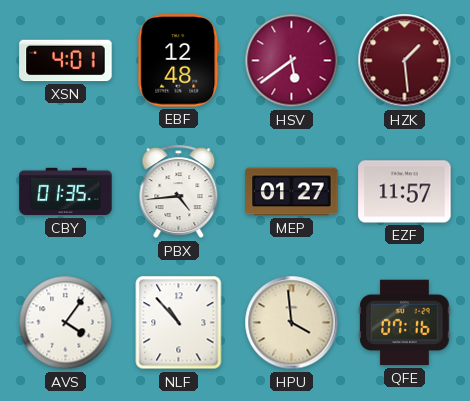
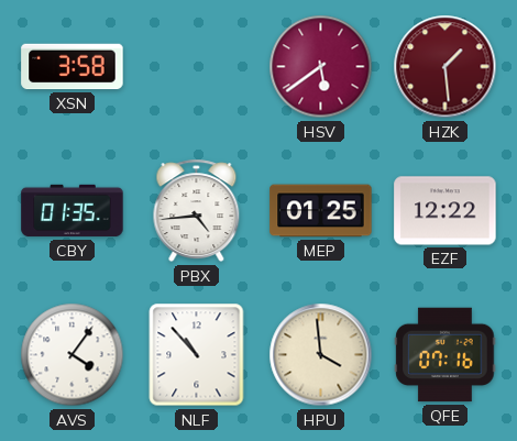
XSN: 4:01 -> 3:58
EBF: 12:48 -> none
MEP: 01:27 -> 01:25
EZF: 11:57 -> 12:22
